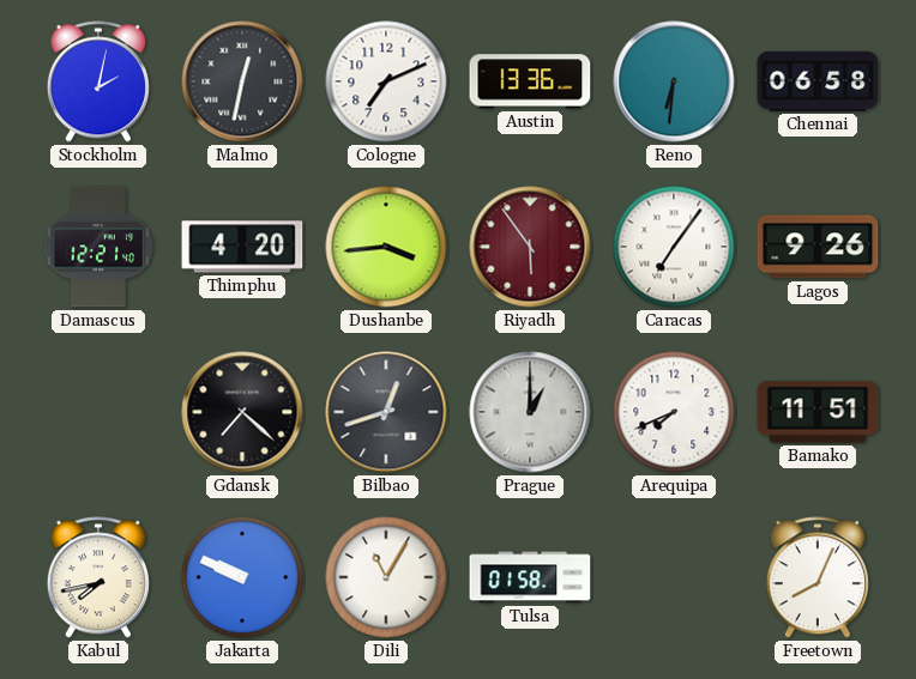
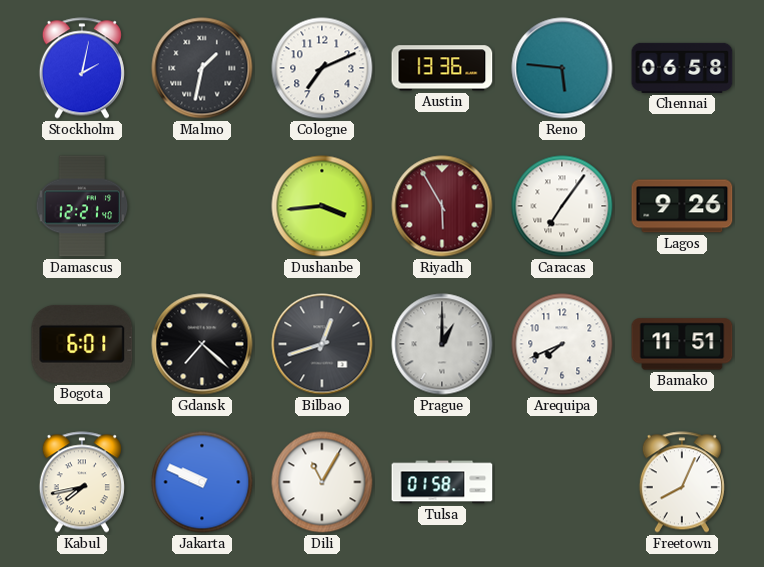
Malmo: 12:32 -> 1:32
Reno: 6:31 -> 5:46
Thimphu: 4:20 -> none
Riyadh: 5:54 -> 5:55
Bogota: none -> 6:01
